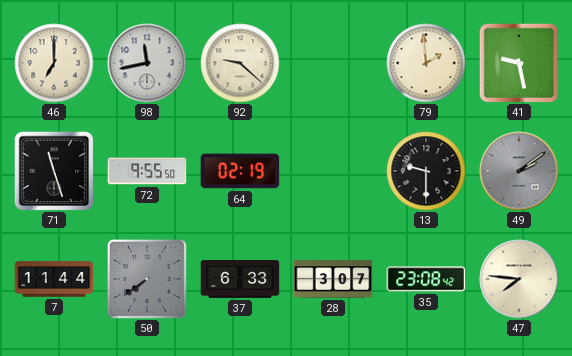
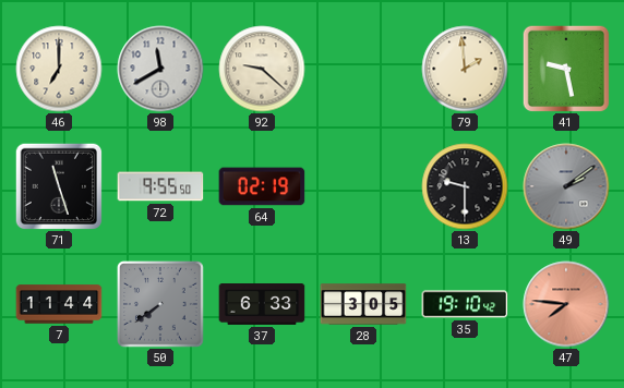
98: 11:43 -> 11:40
28: 3:07 -> 3:05
35: 23:08 -> 19:10
47 dial: cream -> salmon
